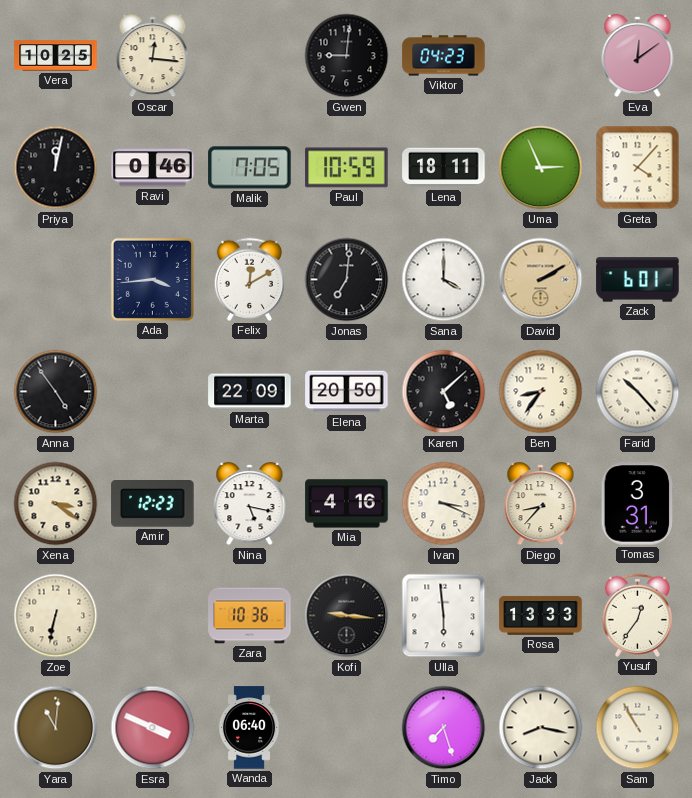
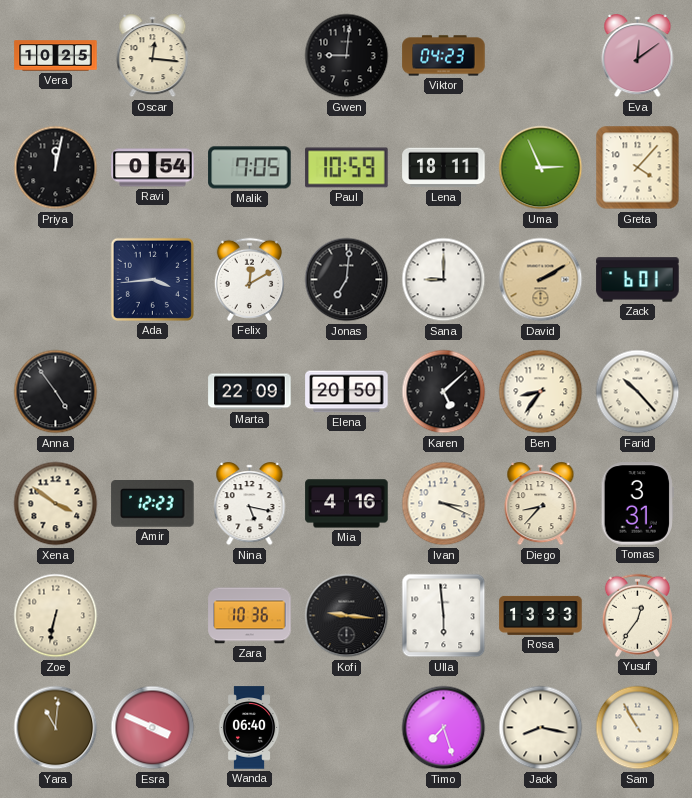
Ravi: 0:46 -> 0:54
Sana: 4:00 -> 9:00
Xena: 3:21 -> 3:51
